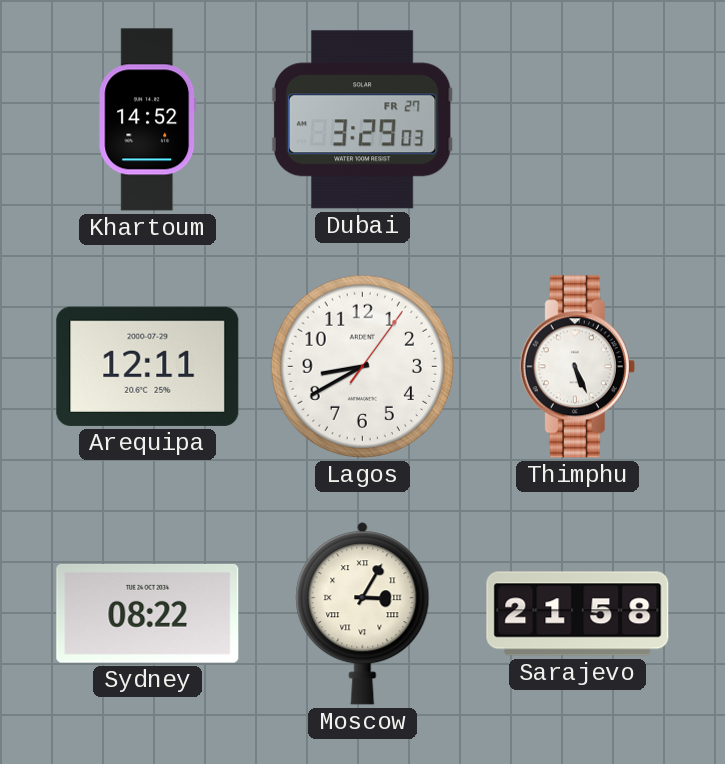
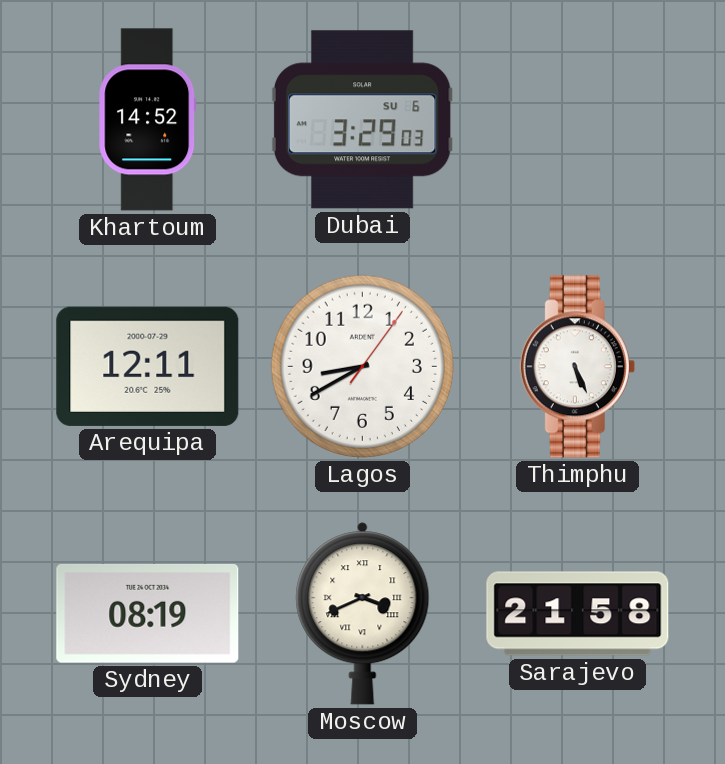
Dubai date: FR 27 -> SU 6
Sydney: 08:22 -> 08:19
Moscow: 3:05 -> 3:41
